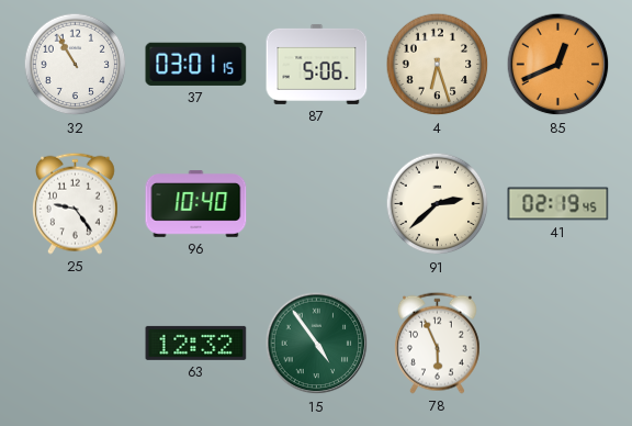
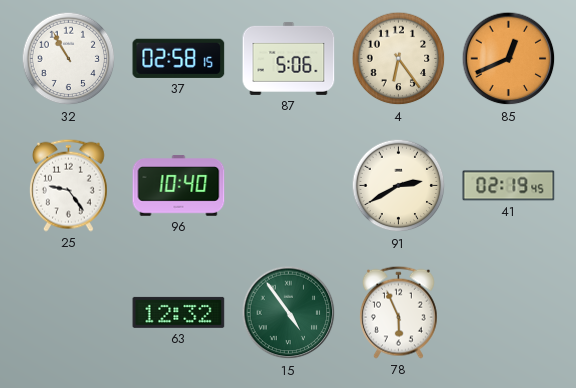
37: 03:01 -> 02:58
4: 6:27 -> 6:24
91: 2:38 -> 2:40
